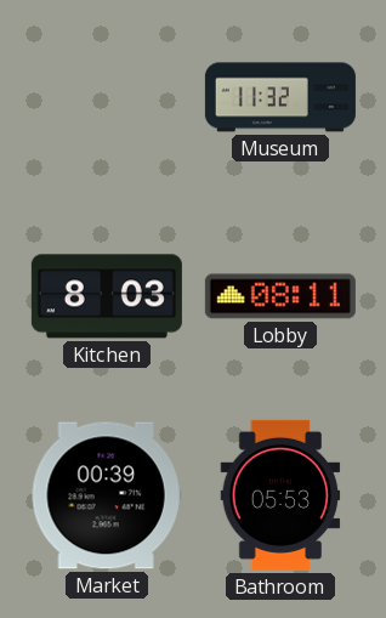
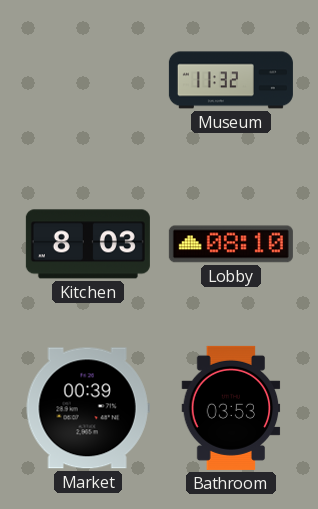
Lobby: 08:11 -> 08:10
Bathroom: 05:53 -> 03:53
